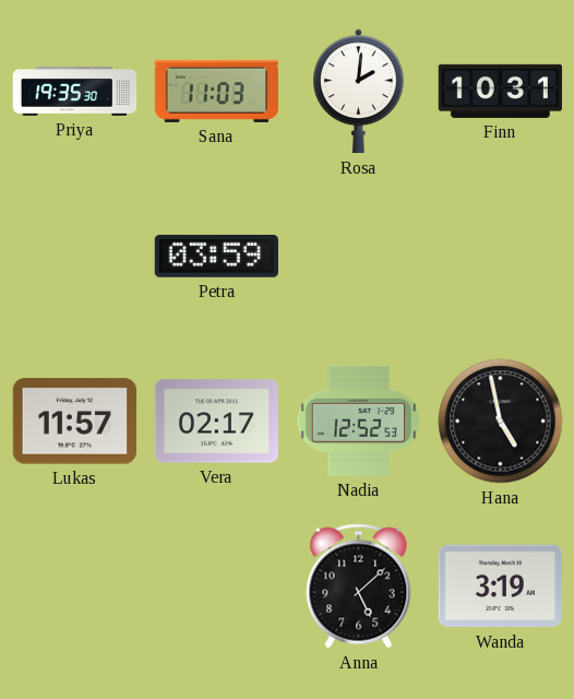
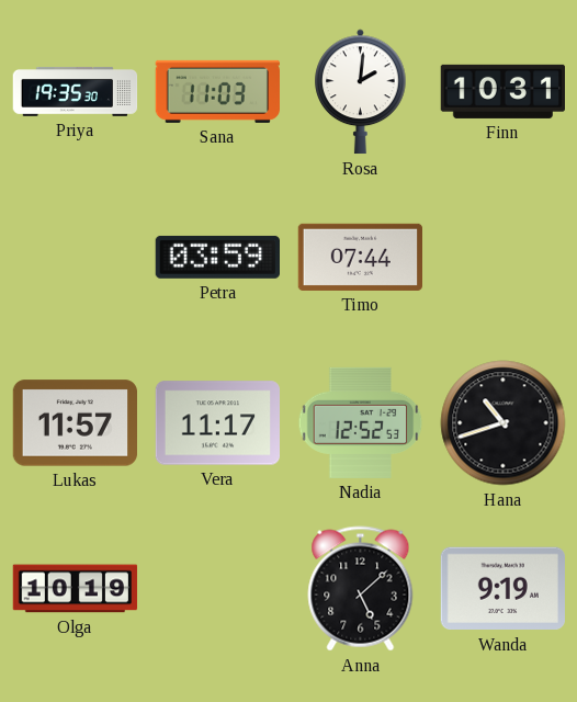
Timo: none -> 07:44
Vera: 02:17 -> 11:17
Hana: 4:58 -> 10:42
Olga: none -> 10:19
Wanda: 3:19 -> 9:19
